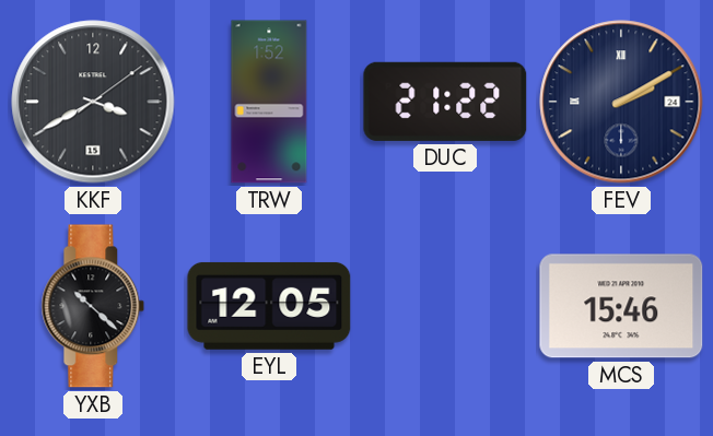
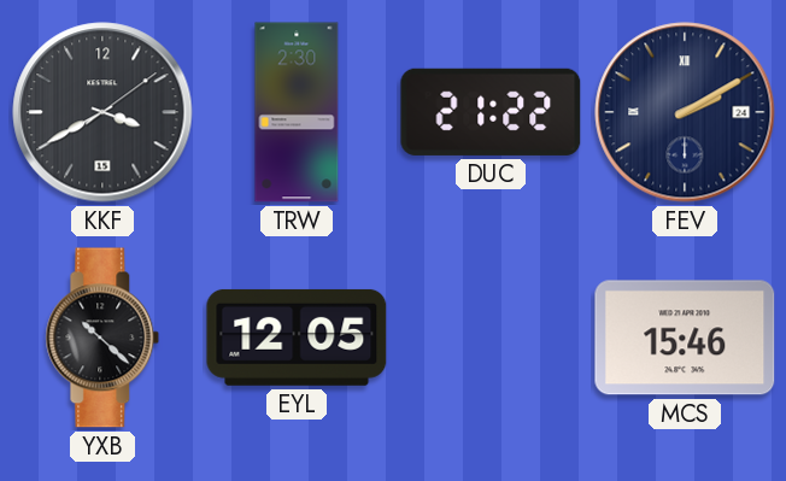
TRW: 1:52 -> 2:30
